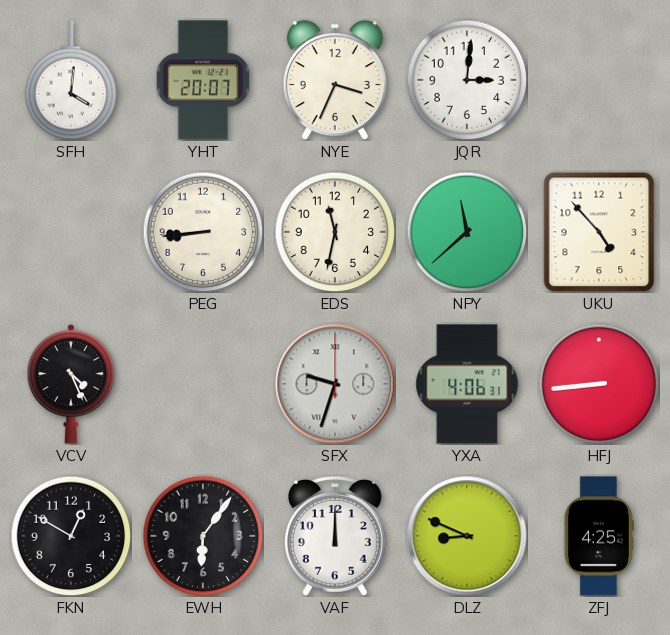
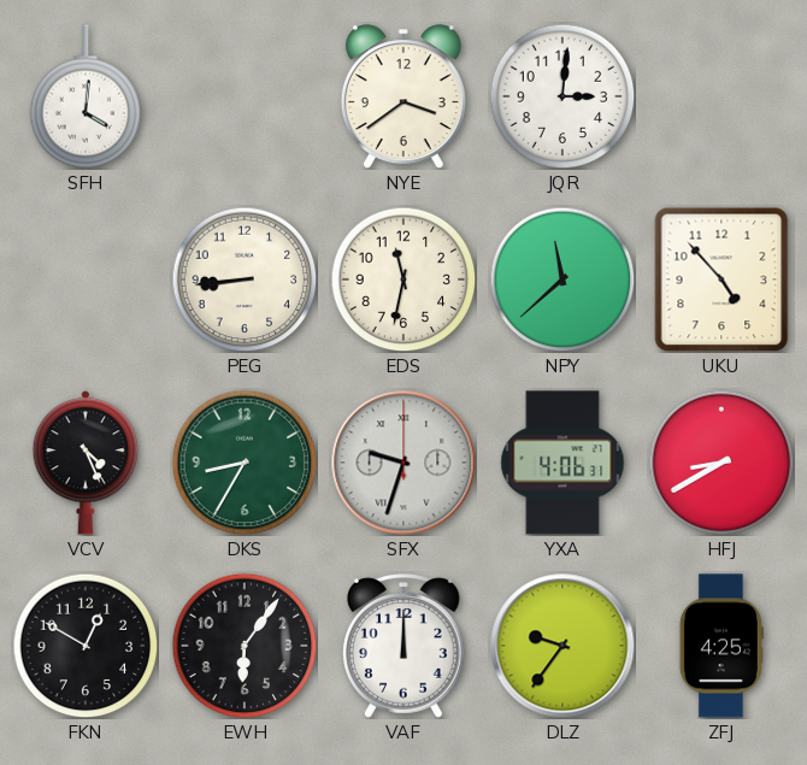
YHT: 20:07 -> none
NYE: 3:34 -> 3:39
DKS: none -> 8:35
HFJ: 8:44 -> 8:40
DLZ: 8:49 -> 9:36
